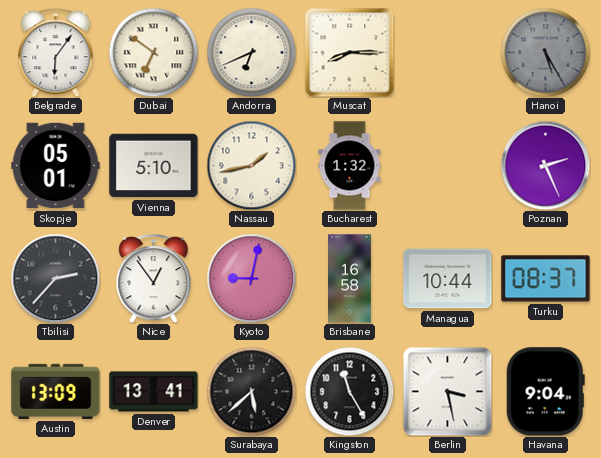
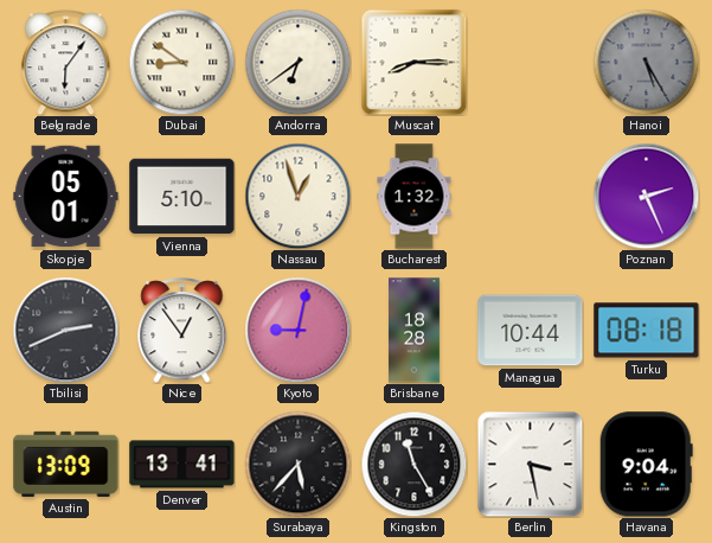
Dubai: 6:51 -> 8:51
Andorra: 6:41 -> 6:39
Nassau: 1:43 -> 12:57
Tbilisi: 2:37 -> 2:41
Brisbane: 16:58 -> 18:28
Turku: 08:37 -> 08:18
Surabaya: 5:38 -> 5:37
